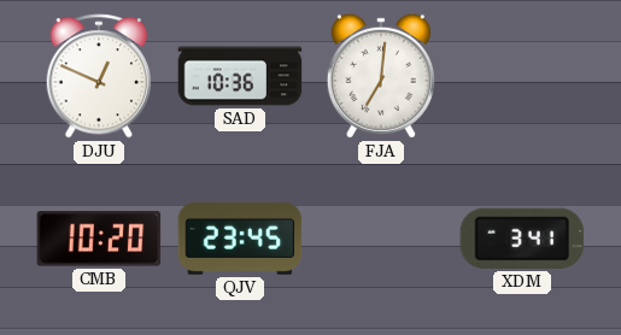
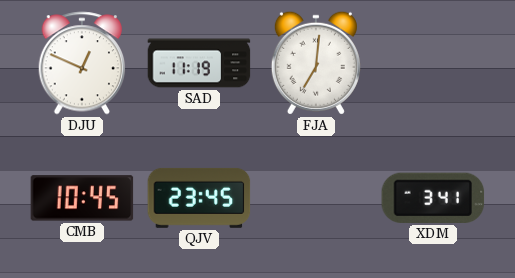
SAD: 10:36 -> 11:19
CMB: 10:20 -> 10:45
